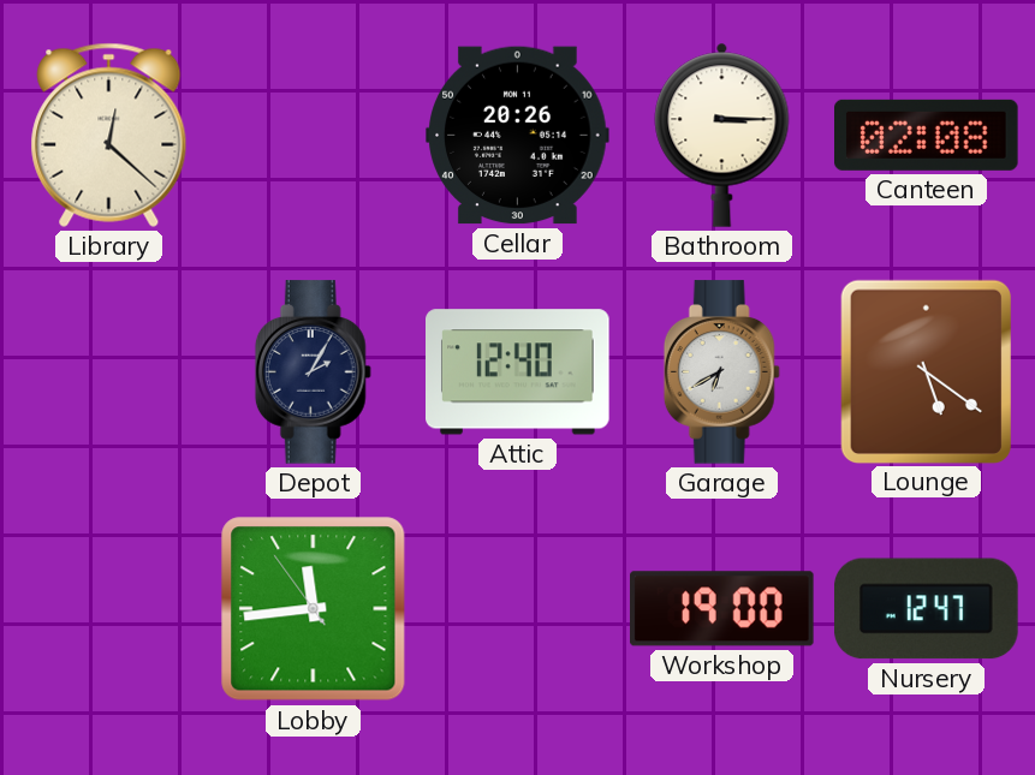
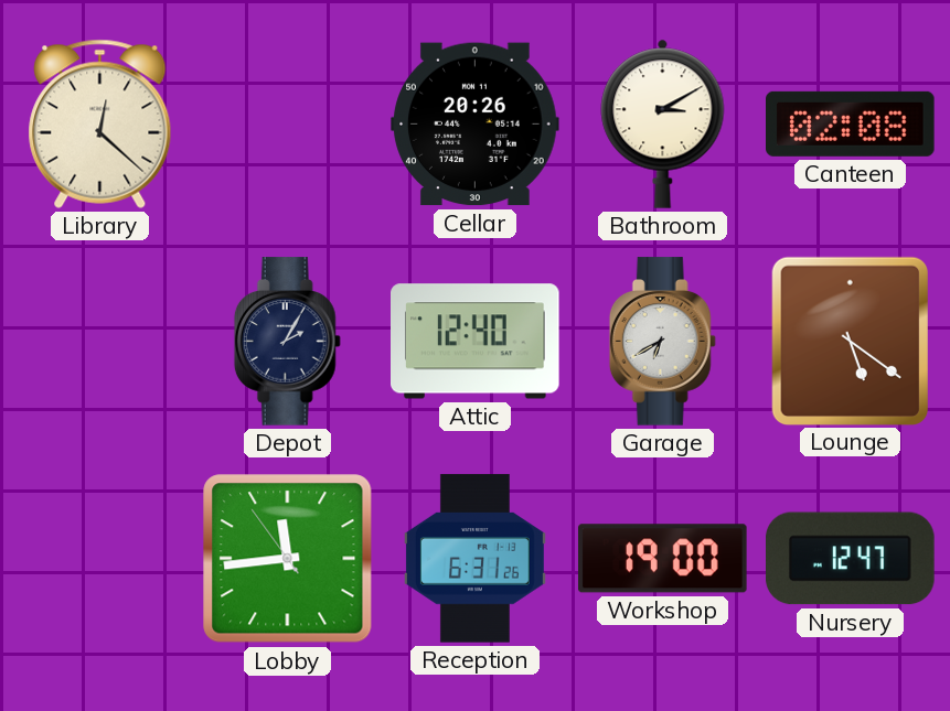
Bathroom: 3:15 -> 3:10
Reception: none -> 6:31
